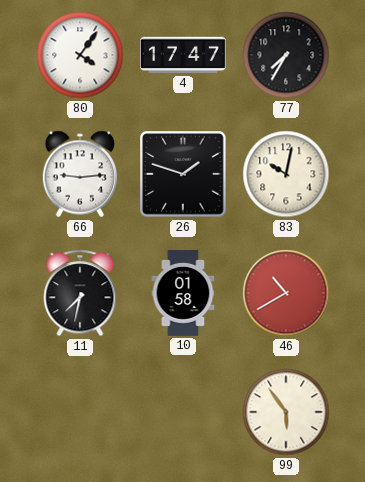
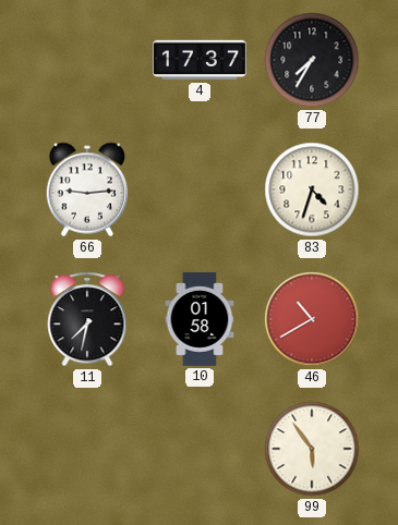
80: 4:06 -> none
4: 17:47 -> 17:37
26: 1:48 -> none
83: 10:02 -> 4:33
